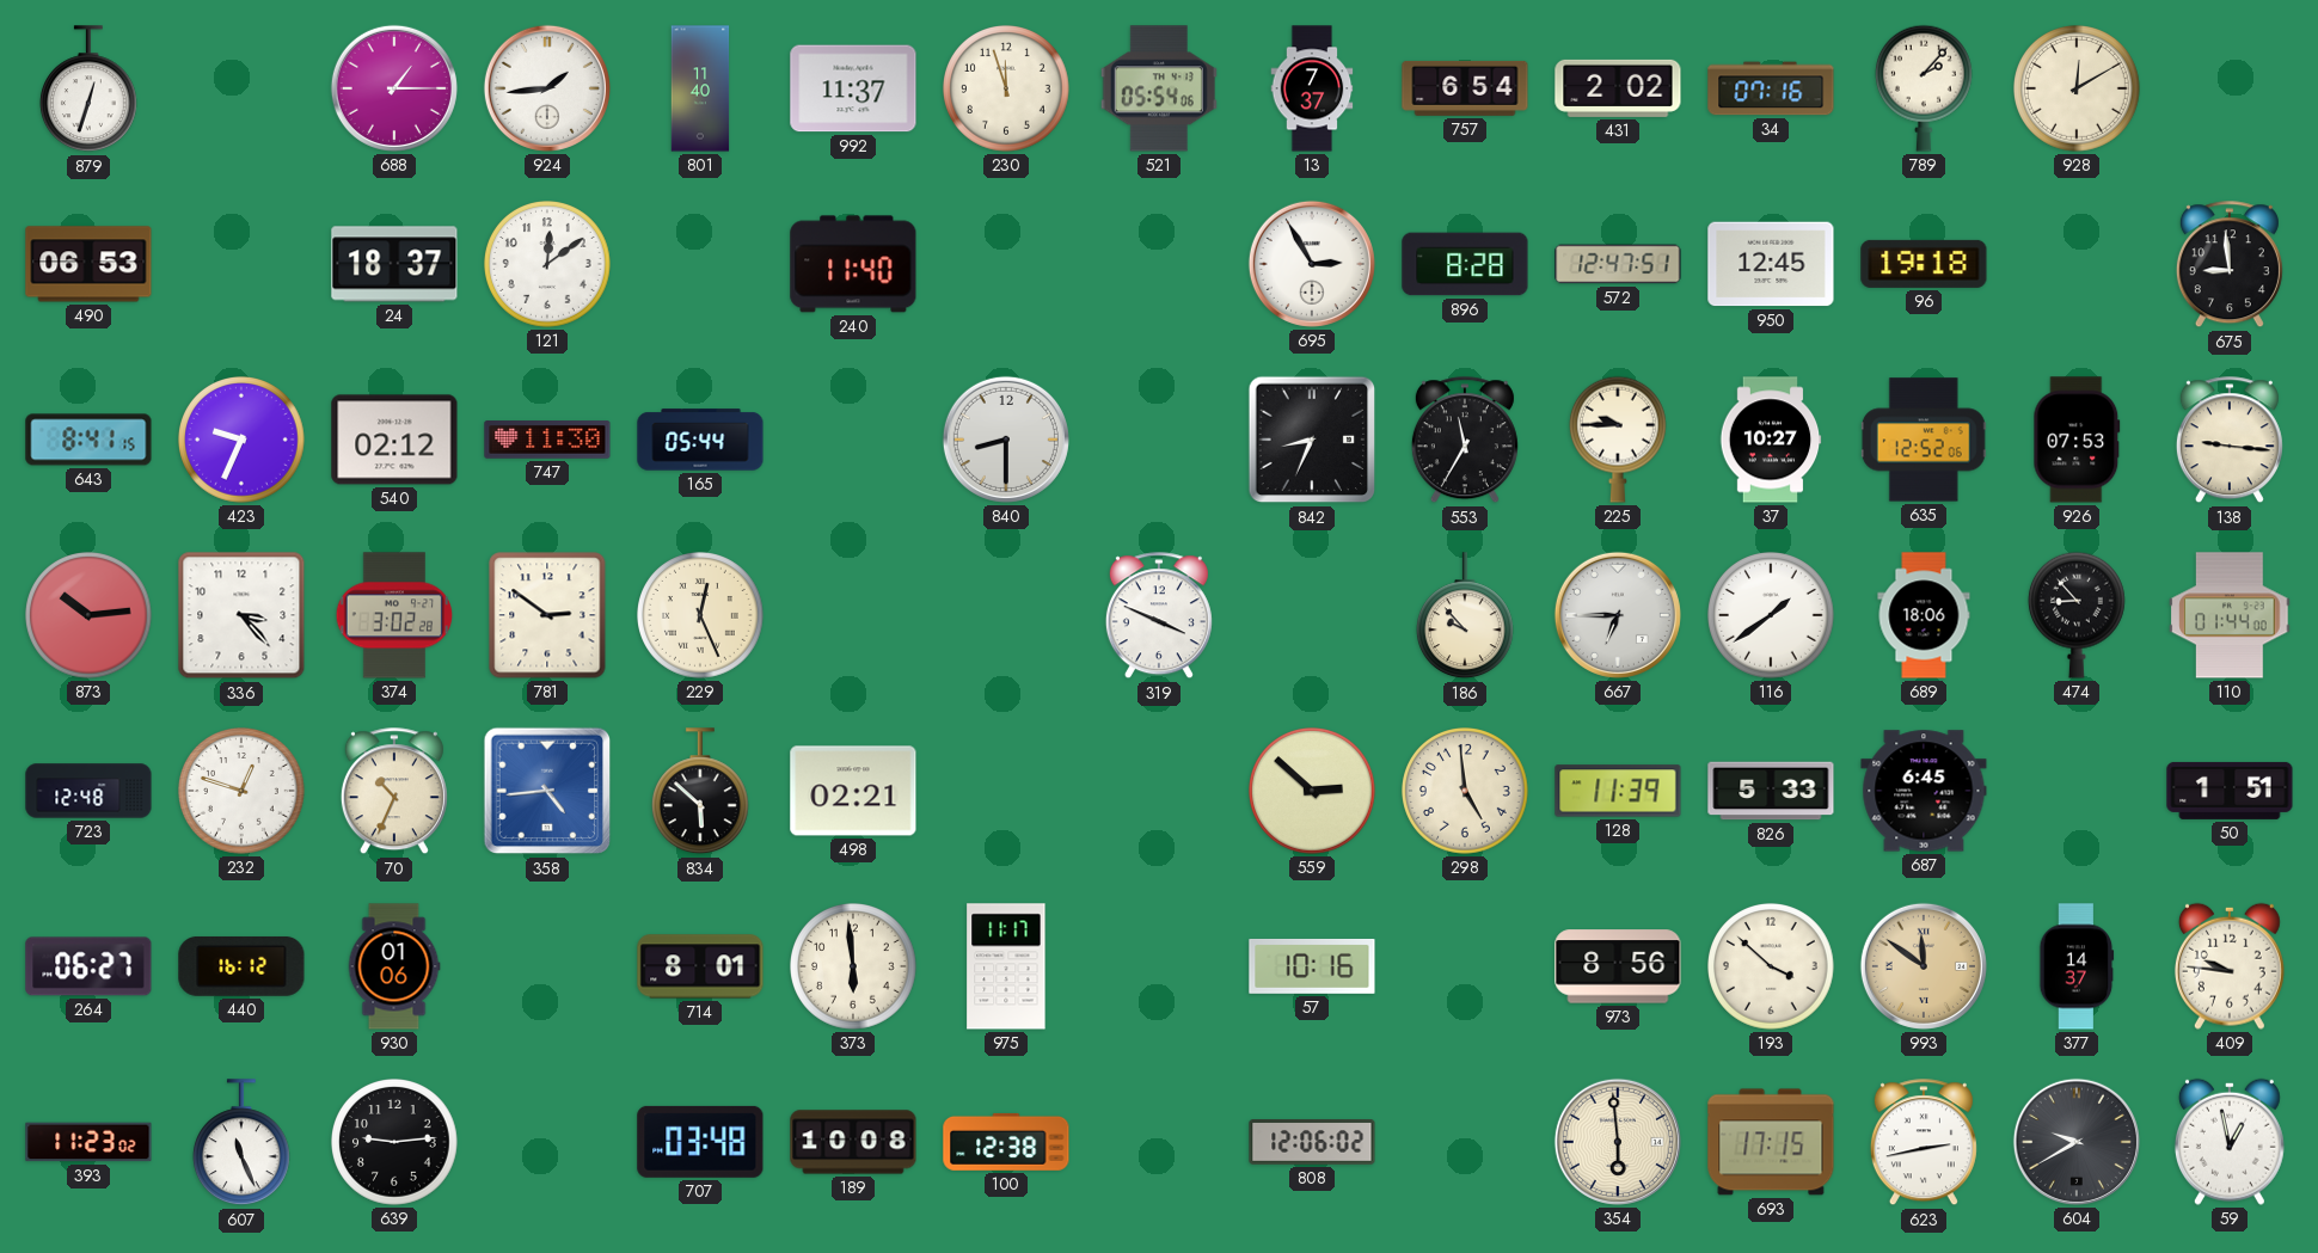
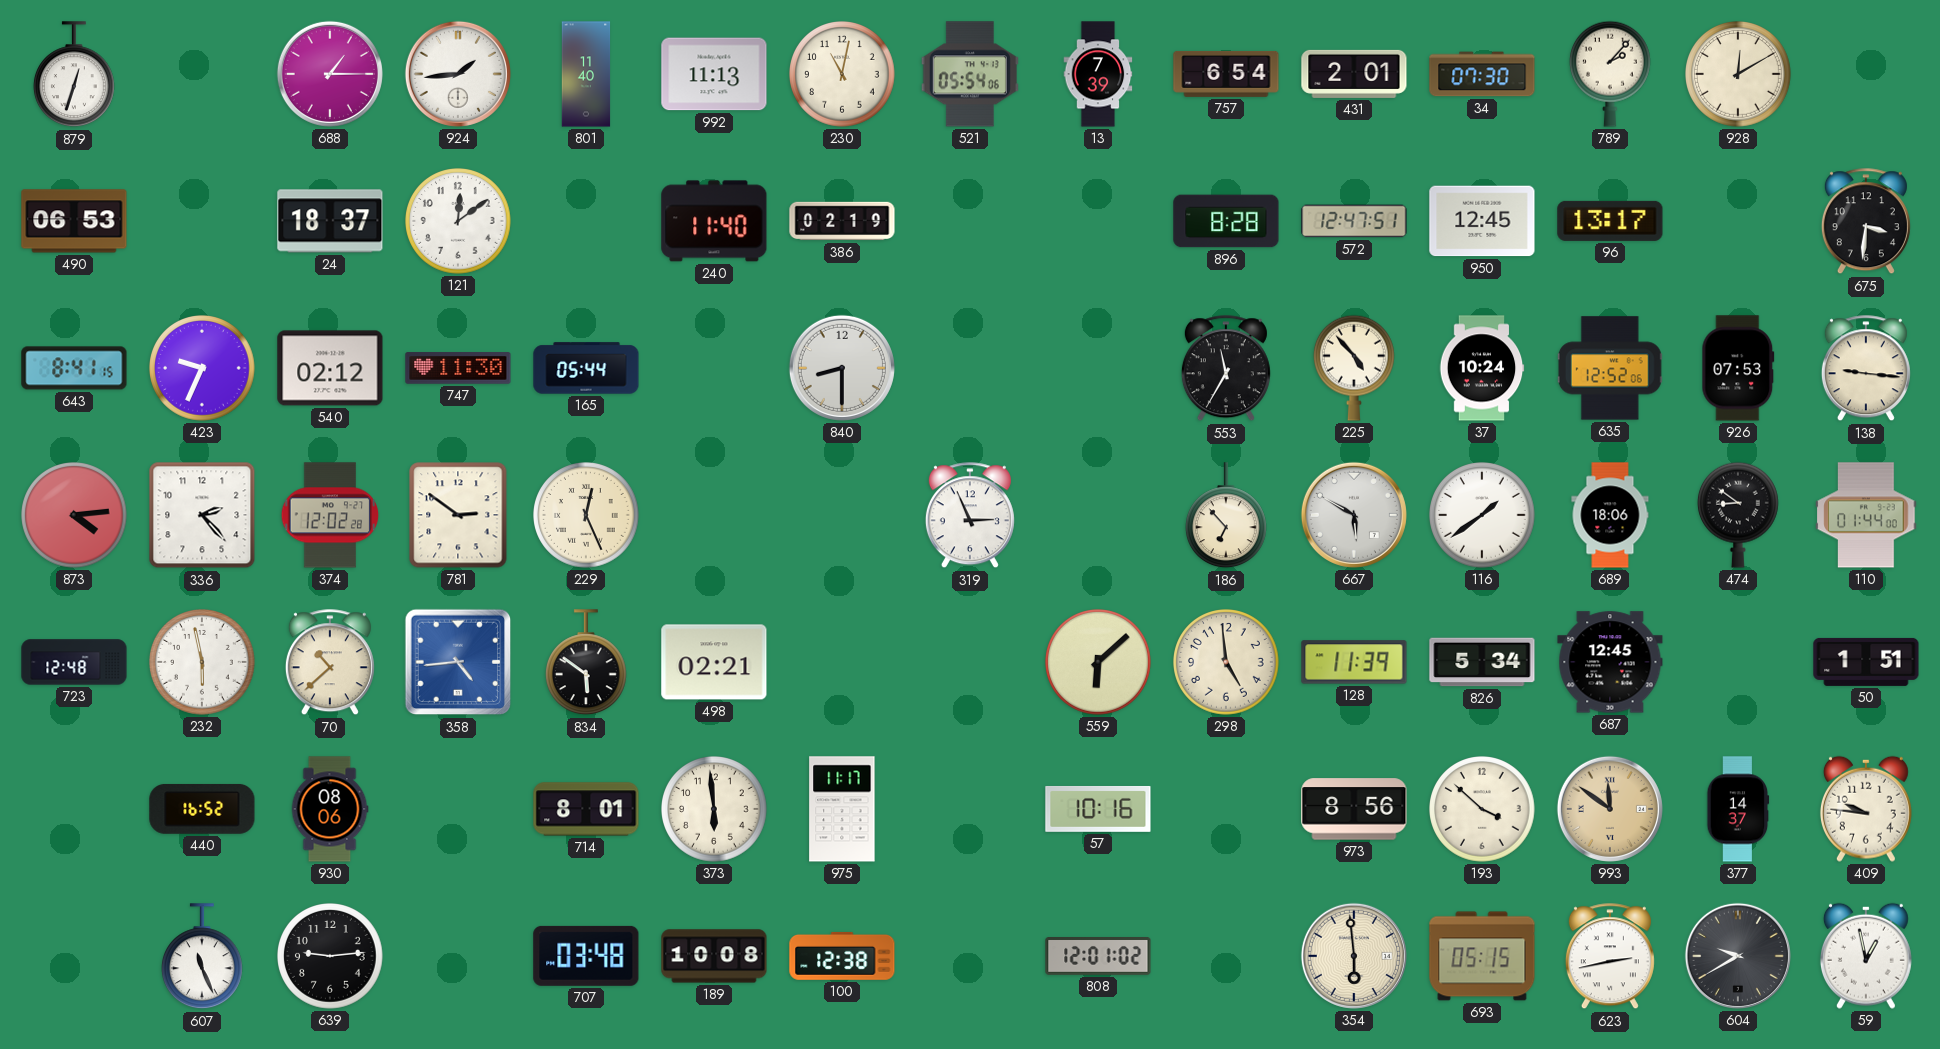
992: 11:37 -> 11:13
230: 11:57 -> 11:02
13: 7:37 -> 7:39
431: 2:02 -> 2:01
34: 07:16 -> 07:30
386: none -> 02:19
695: 2:55 -> none
96: 19:18 -> 13:17
675: 8:59 -> 3:31
842: 8:34 -> none
225: 9:45 -> 4:53
37: 10:27 -> 10:24
873: 10:14 -> 4:14
336: 3:23 -> 2:23
374: 3:02 -> 12:02
319: 3:49 -> 2:56
186: 9:53 -> 6:53
667: 6:45 -> 5:50
474: 8:53 -> 8:51
232: 12:48 -> 5:58
70: 10:34 -> 10:38
834: 5:52 -> 5:51
559: 2:52 -> 6:08
826: 5:33 -> 5:34
687: 6:45 -> 12:45
264: 06:27 -> none
440: 16:12 -> 16:52
930: 01:06 -> 08:06
393: 11:23 -> none
808: 12:06 -> 12:01
693: 17:15 -> 05:15
